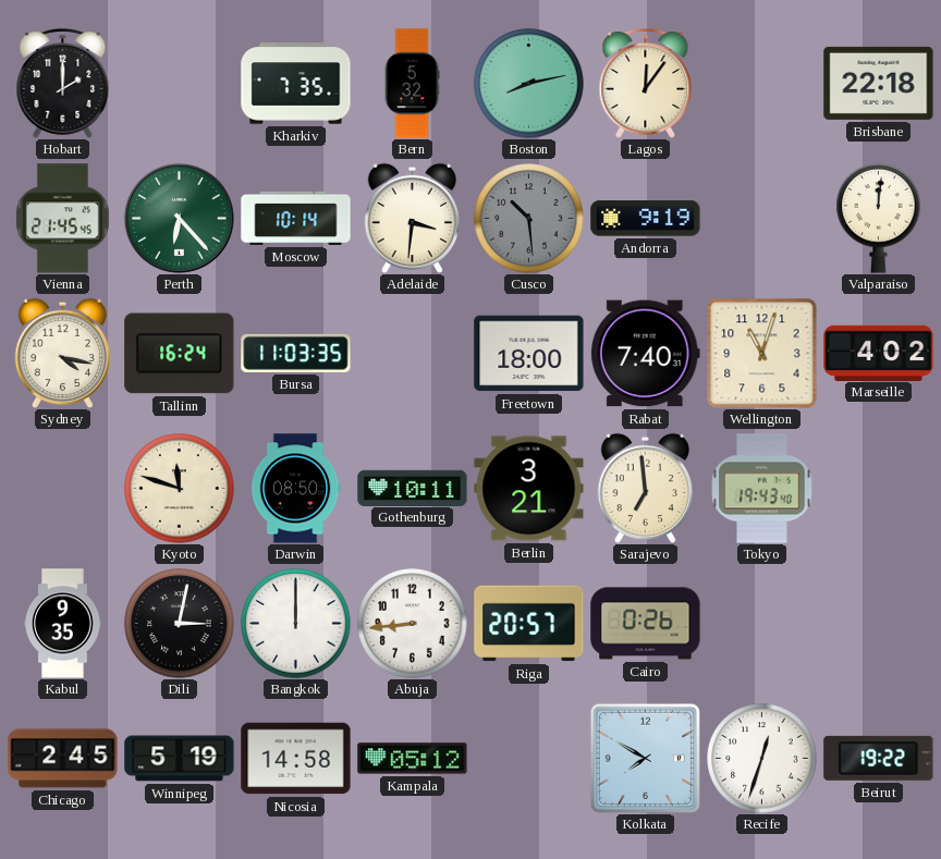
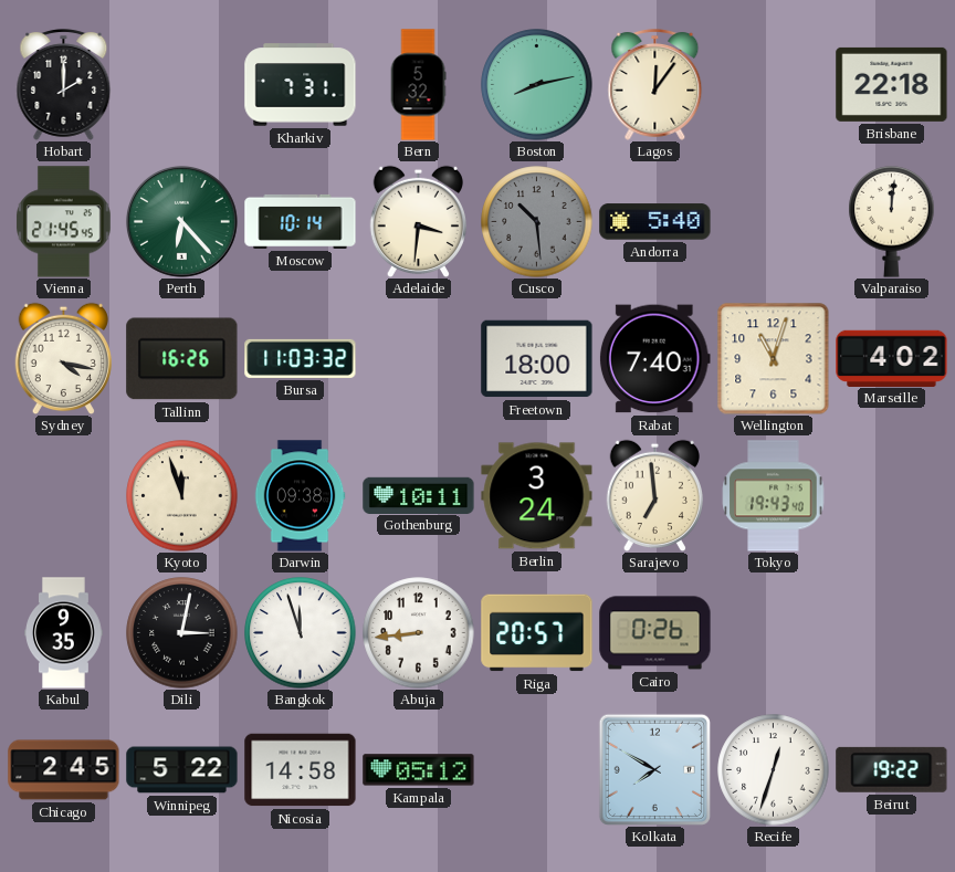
Kharkiv: 7:35 -> 7:31
Andorra: 9:19 -> 5:40
Tallinn: 16:24 -> 16:26
Bursa: 11:03:35 -> 11:03:32
Kyoto: 11:48 -> 11:57
Darwin: 08:50 -> 09:38
Berlin: 3:21 -> 3:24
Bangkok: 12:00 -> 11:57
Winnipeg: 5:19 -> 5:22
